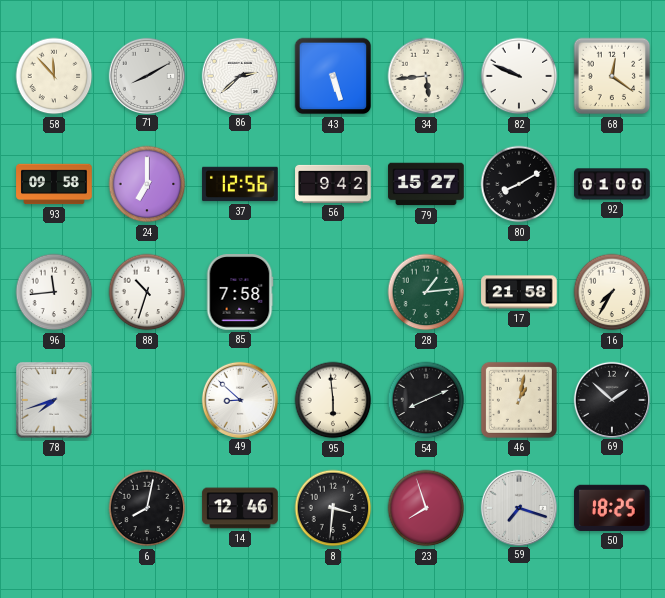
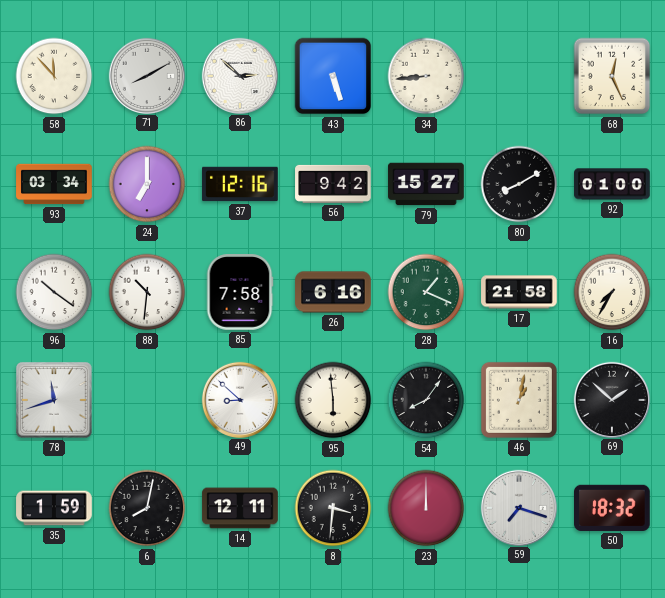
86: 2:38 -> 2:52
34: 5:44 -> 8:44
82: 9:49 -> none
68: 12:21 -> 12:26
93: 09:58 -> 03:34
37: 12:56 -> 12:16
96: 11:44 -> 10:21
88: 10:33 -> 10:31
26: none -> 6:16
28: 1:14 -> 1:19
78: 7:42 -> 11:42
54: 8:11 -> 8:06
35: none -> 1:59
14: 12:46 -> 12:11
23: 7:57 -> 12:00
50: 18:25 -> 18:32
